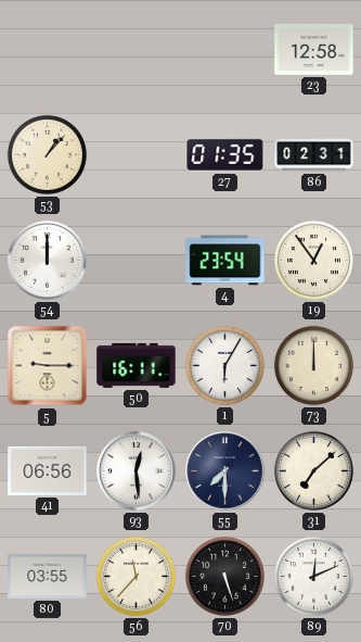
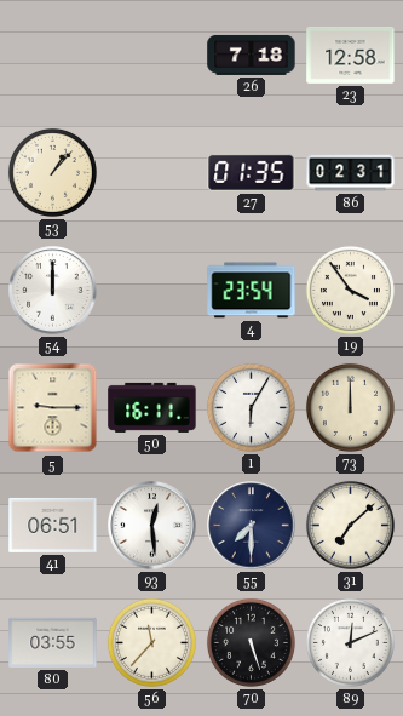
26: none -> 7:18
19: 12:54 -> 3:54
41: 06:56 -> 06:51
